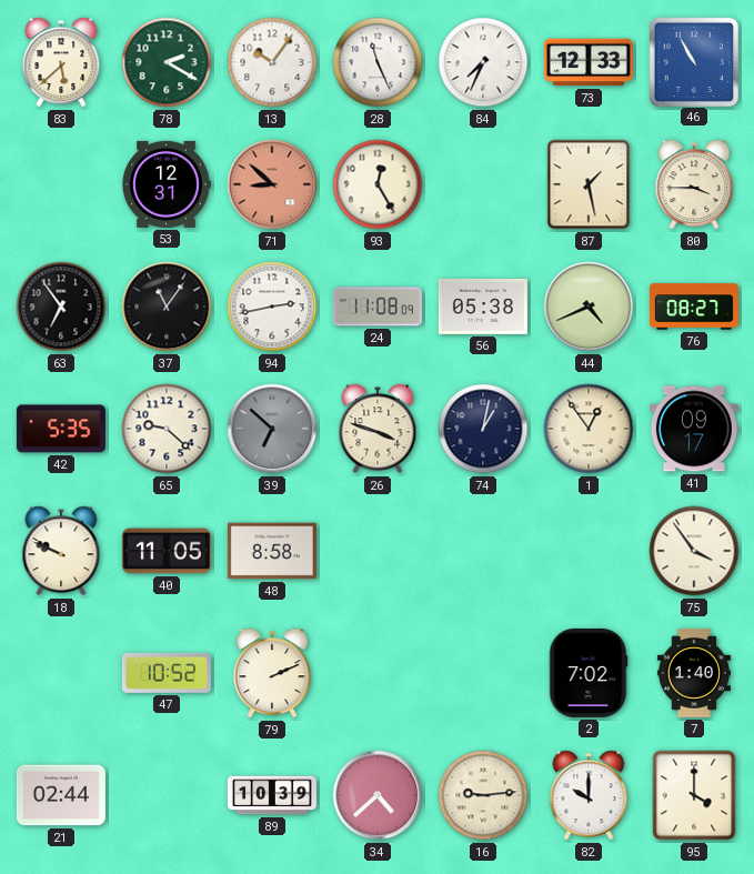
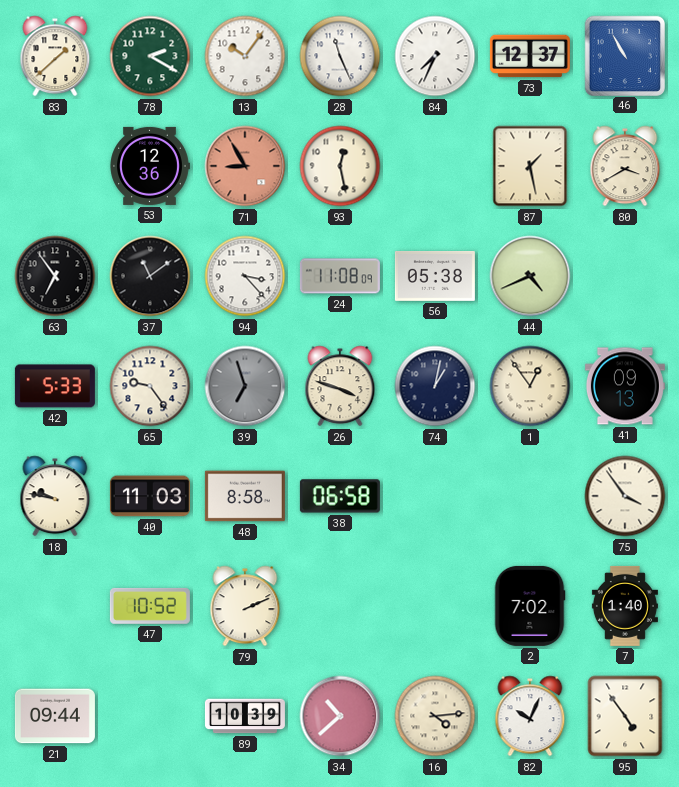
83: 5:38 -> 1:38
73: 12:33 -> 12:37
53: 12:31 -> 12:36
71: 8:52 -> 8:55
93: 12:25 -> 12:28
80: 3:45 -> 3:40
37: 11:06 -> 11:09
94: 2:43 -> 3:23
76: 08:27 -> none
42: 5:35 -> 5:33
65: 9:22 -> 9:24
39: 6:52 -> 6:57
41: 09:17 -> 09:13
18: 9:49 -> 9:47
40: 11:05 -> 11:03
38: none -> 06:58
21: 02:44 -> 09:44
34: 4:38 -> 10:38
16: 9:14 -> 4:14
82: 10:00 -> 10:04
95: 4:00 -> 4:54
